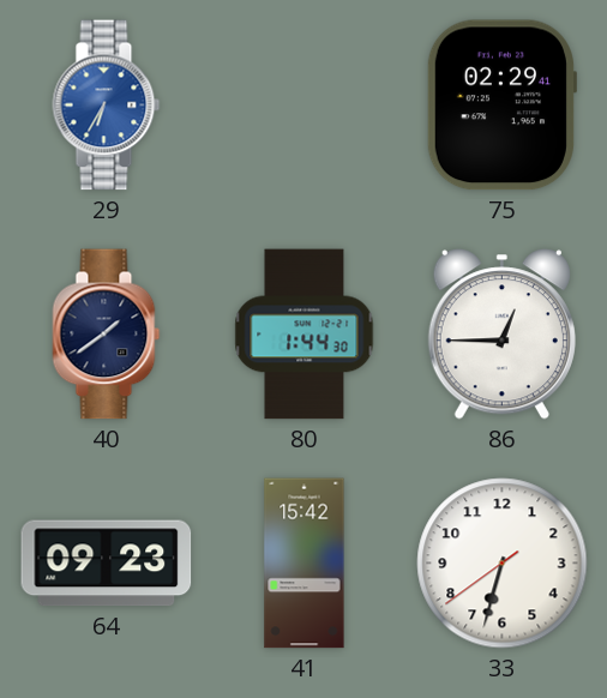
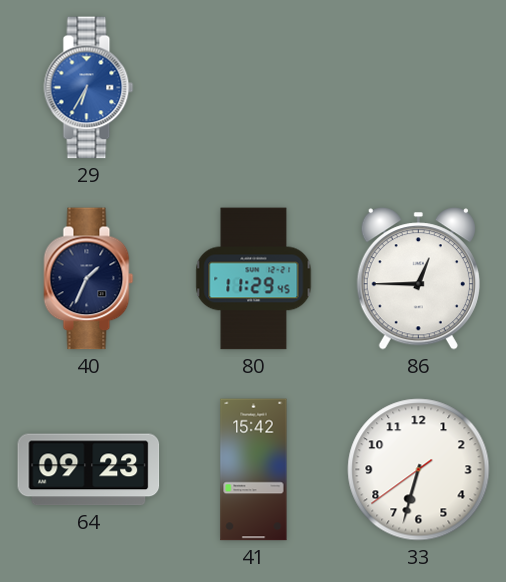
75: 02:29 -> none
40: 1:39 -> 1:34
80: 1:44 -> 11:29
